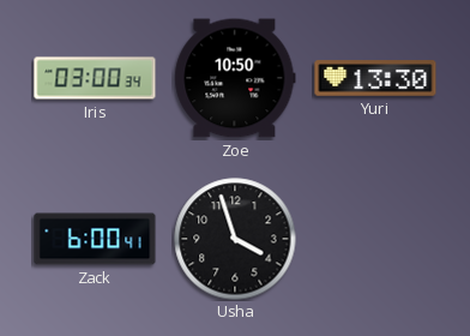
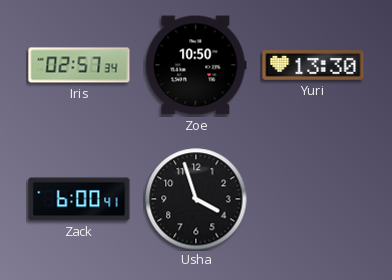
Iris: 03:00 -> 02:57
